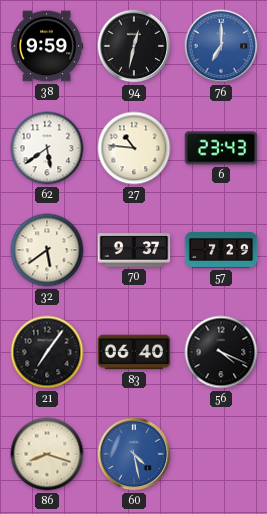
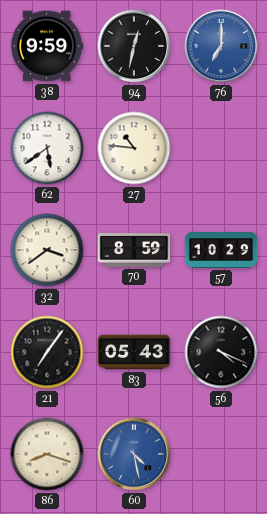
6: 23:43 -> none
32: 5:39 -> 3:39
70: 9:37 -> 8:59
57: 7:29 -> 10:29
83: 06:40 -> 05:43
